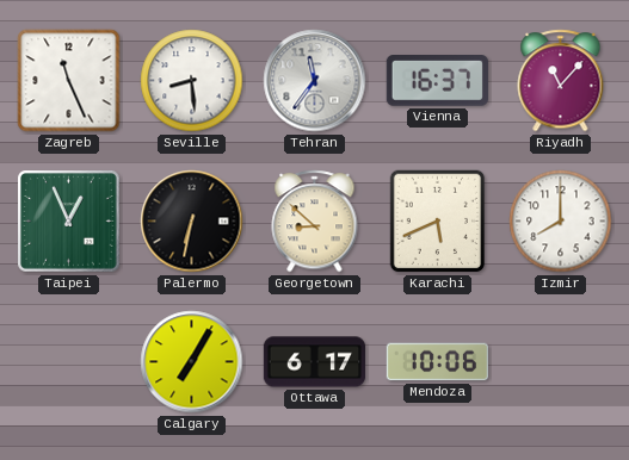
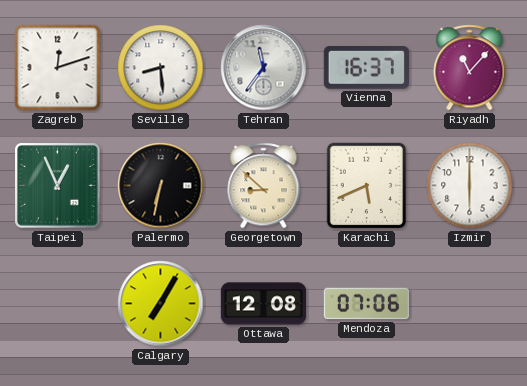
Zagreb: 11:26 -> 12:12
Izmir: 8:00 -> 6:00
Ottawa: 6:17 -> 12:08
Mendoza: 10:06 -> 07:06
